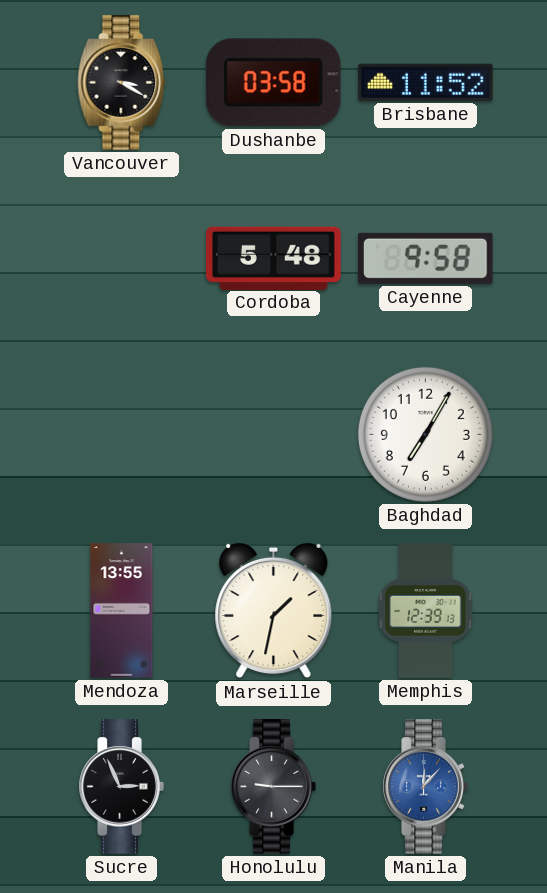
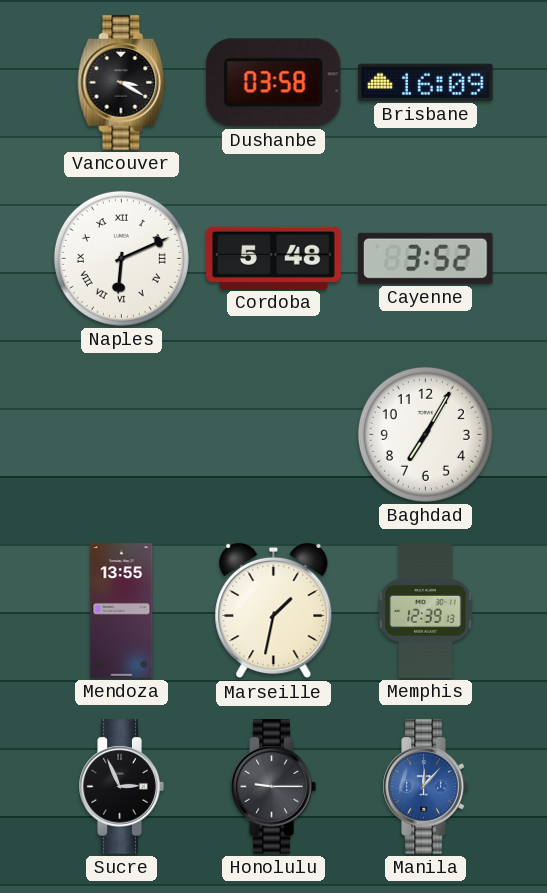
Brisbane: 11:52 -> 16:09
Naples: none -> 6:11
Cayenne: 9:58 -> 3:52
